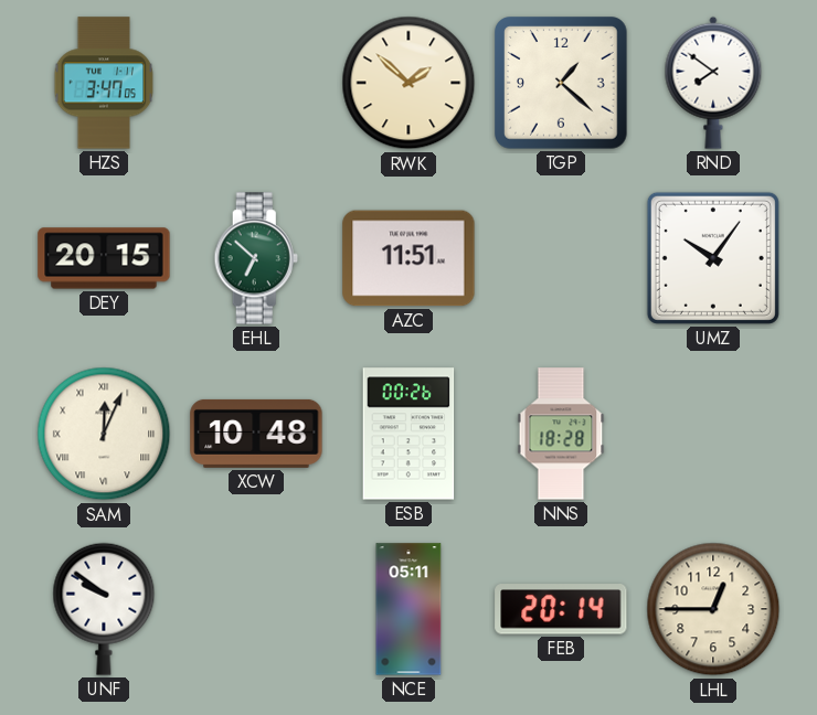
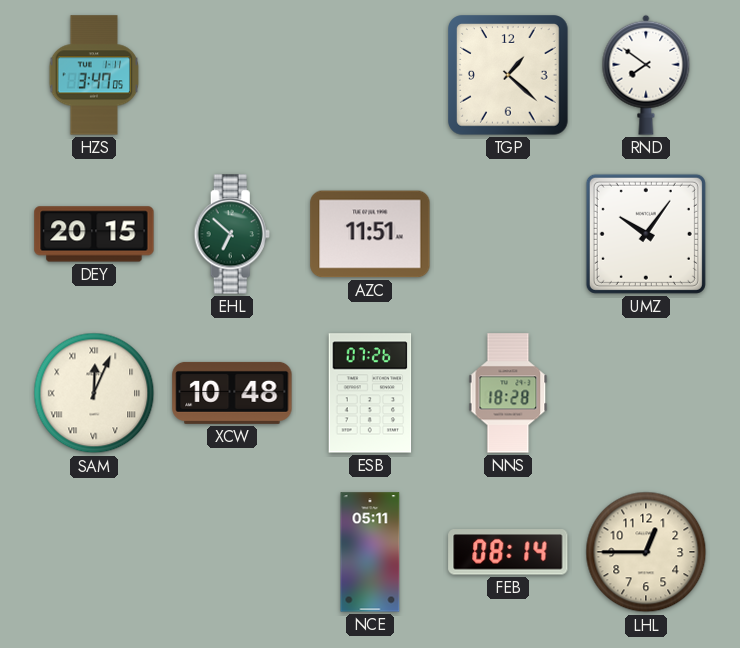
RWK: 1:52 -> none
ESB: 00:26 -> 07:26
UNF: 9:51 -> none
FEB: 20:14 -> 08:14
